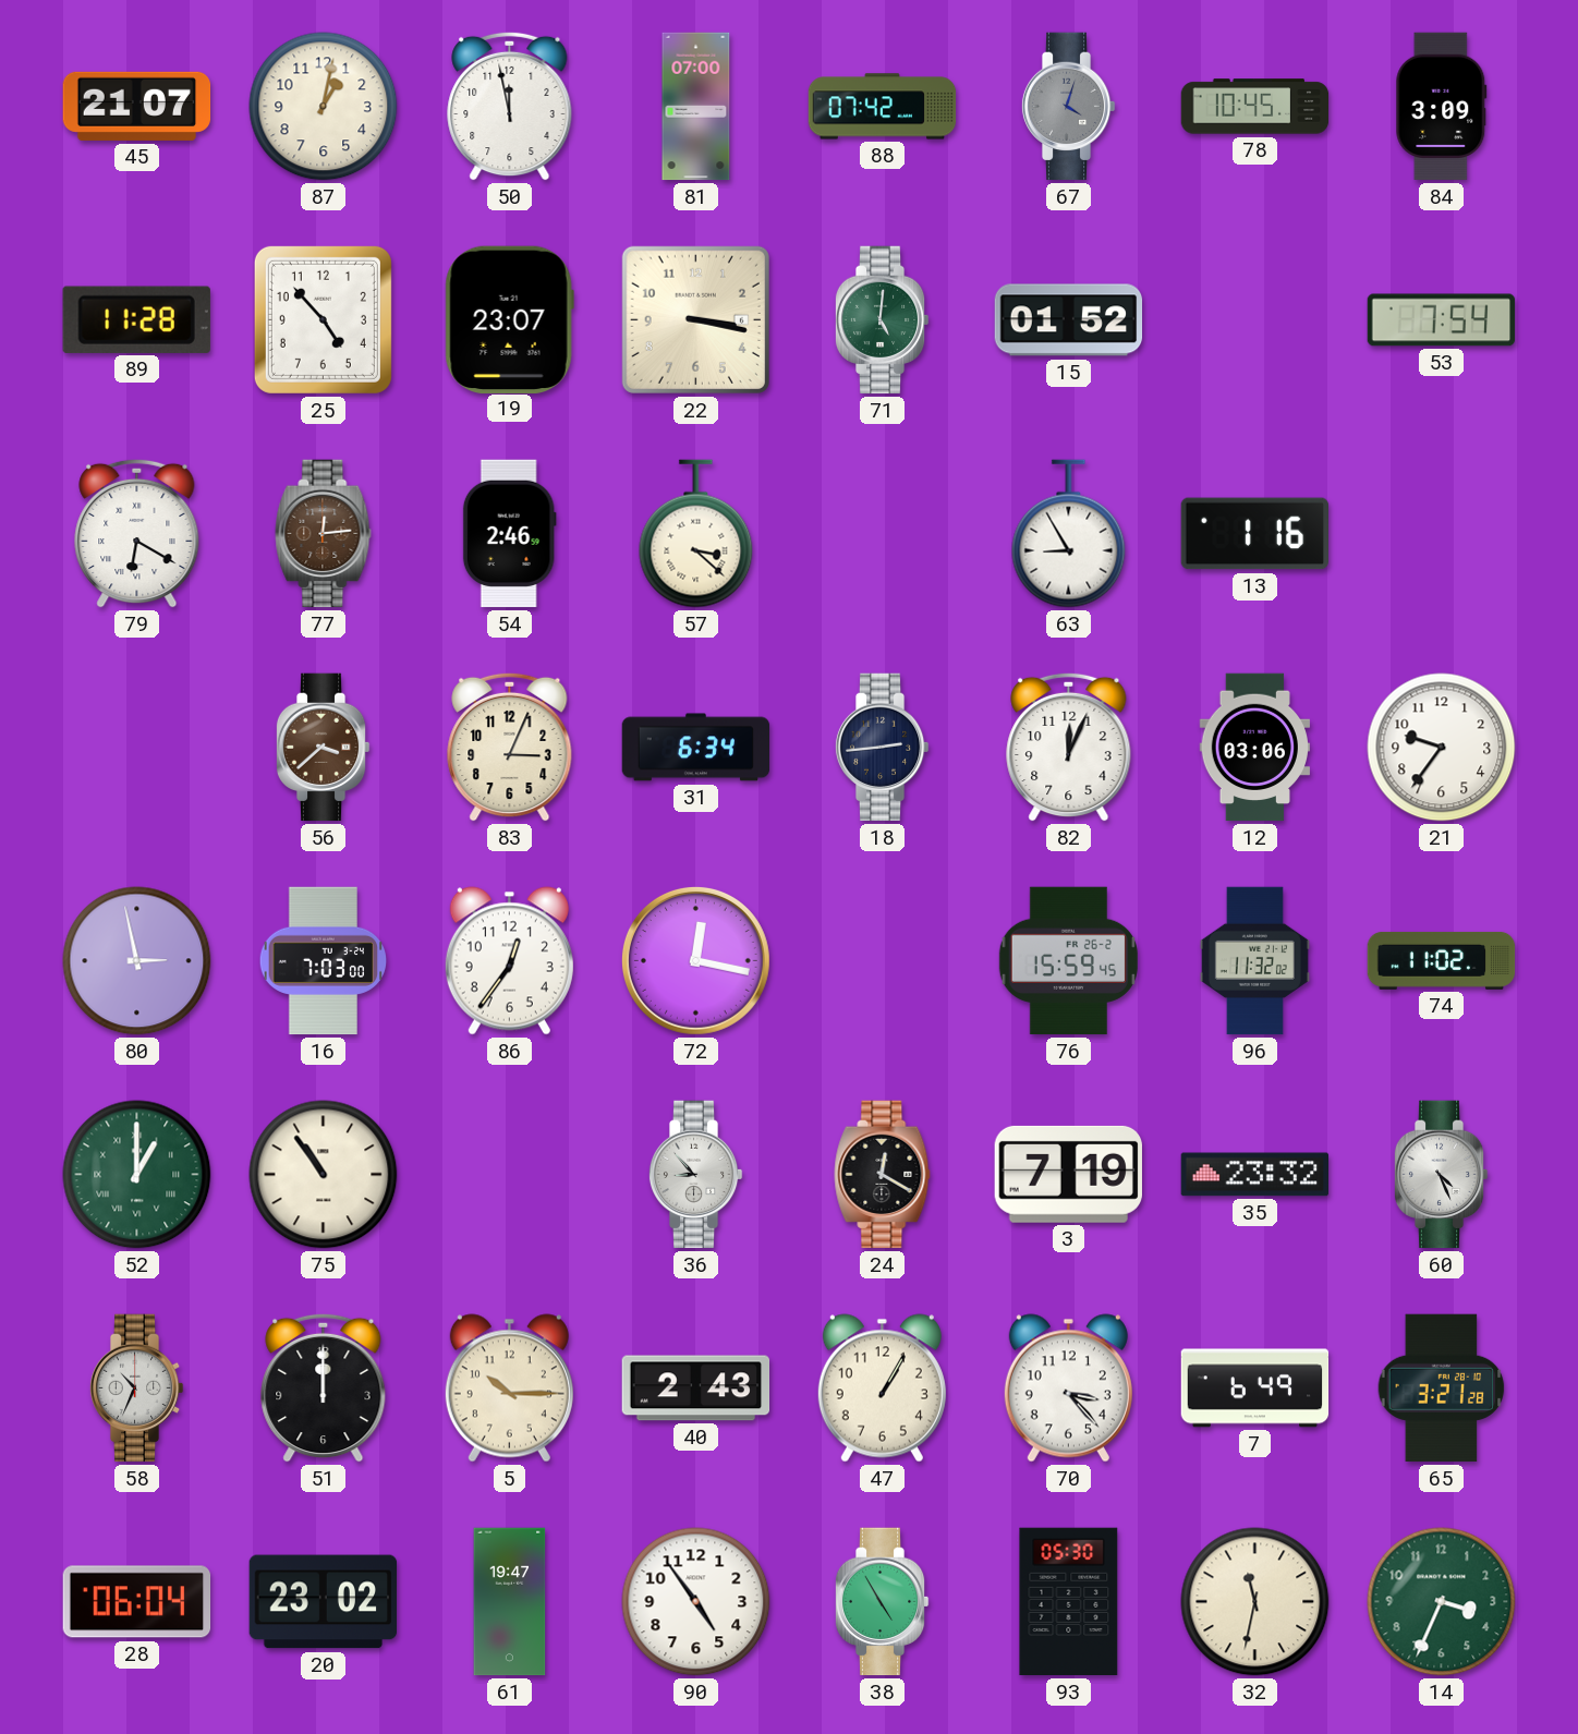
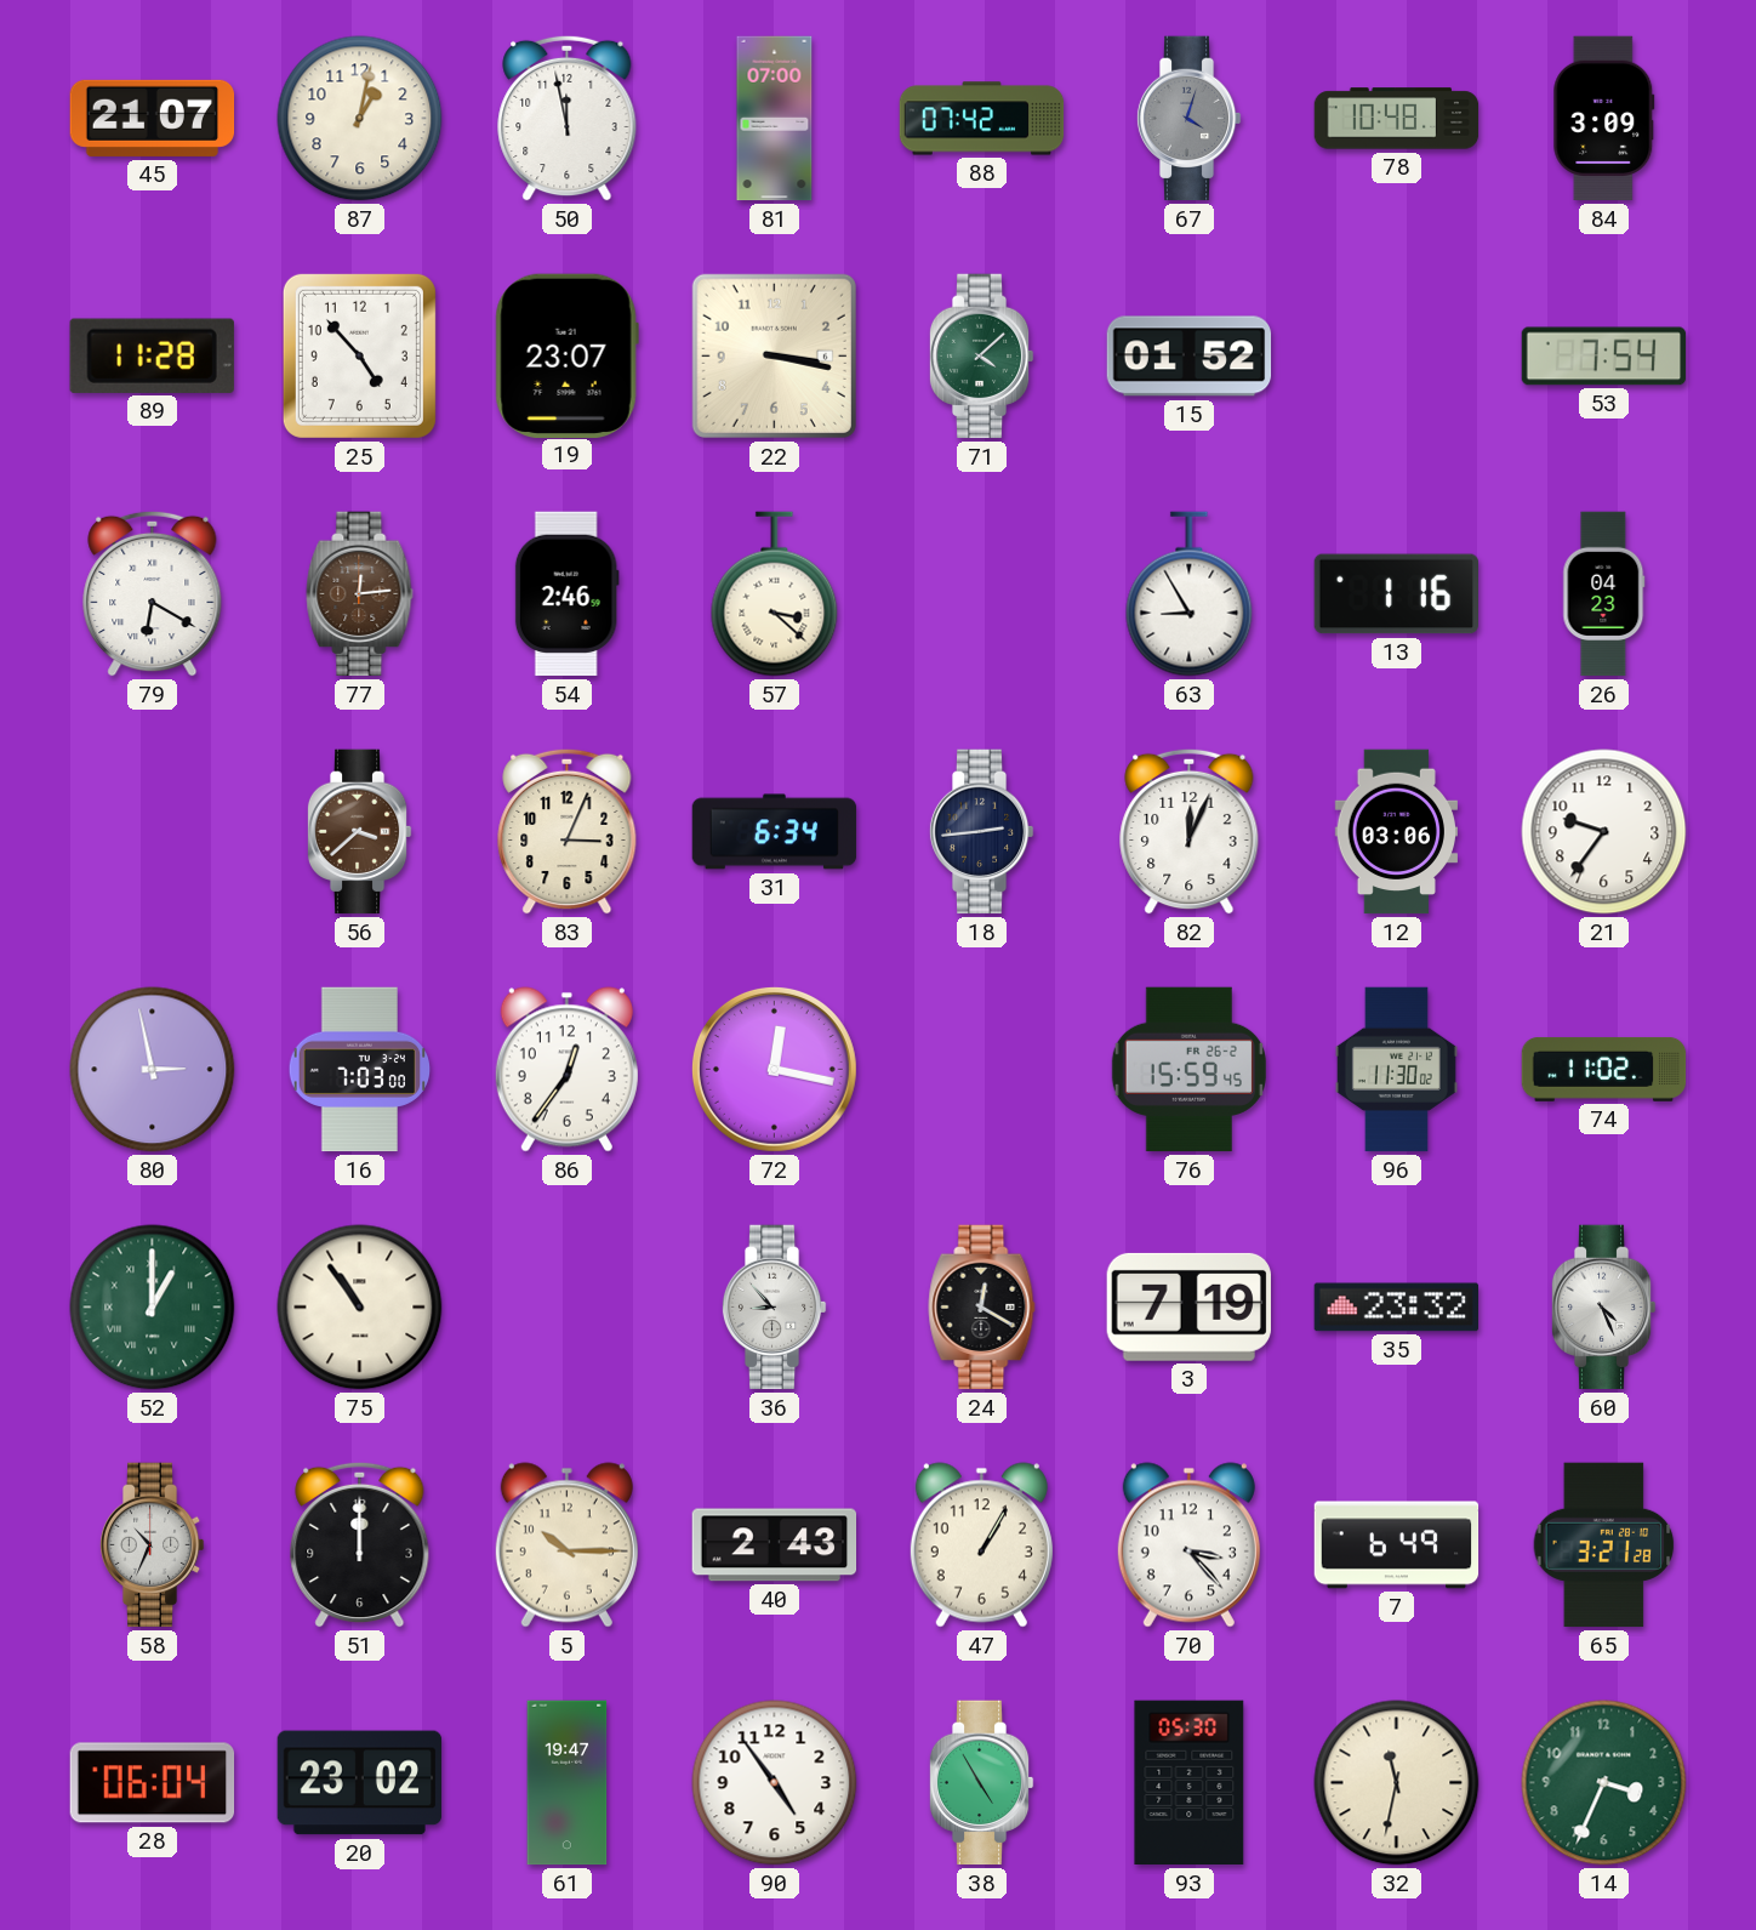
78: 10:45 -> 10:48
71: 5:01 -> 4:08
26: none -> 04:23
96: 11:32 -> 11:30
